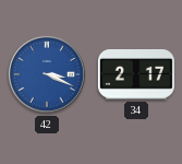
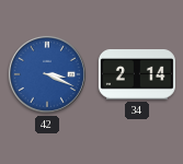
34: 2:17 -> 2:14
